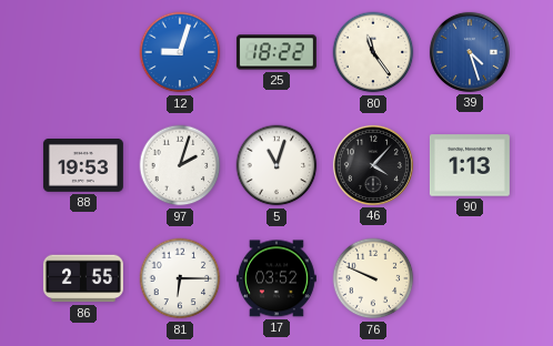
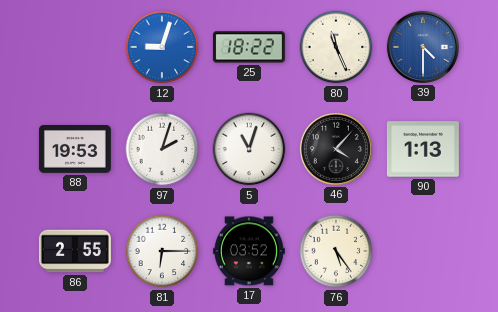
80: 11:24 -> 11:26
39: 4:27 -> 4:30
76: 9:49 -> 5:24
